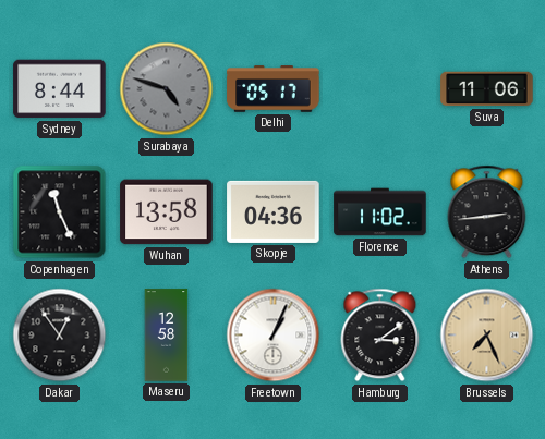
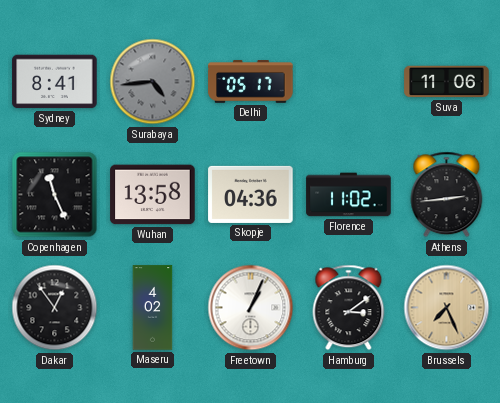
Sydney: 8:44 -> 8:41
Surabaya: 4:48 -> 4:44
Maseru: 12:58 -> 4:02
